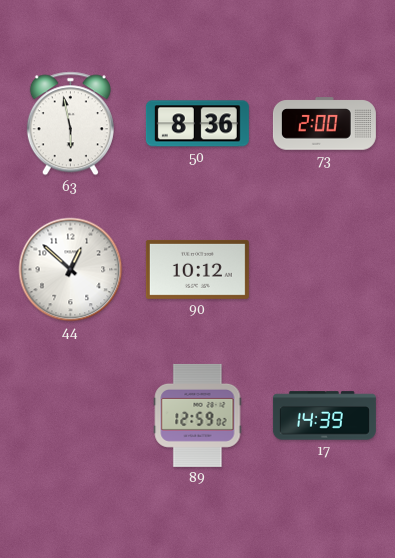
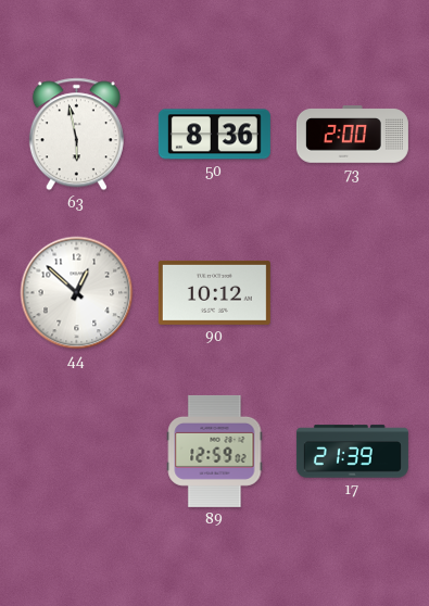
17: 14:39 -> 21:39
